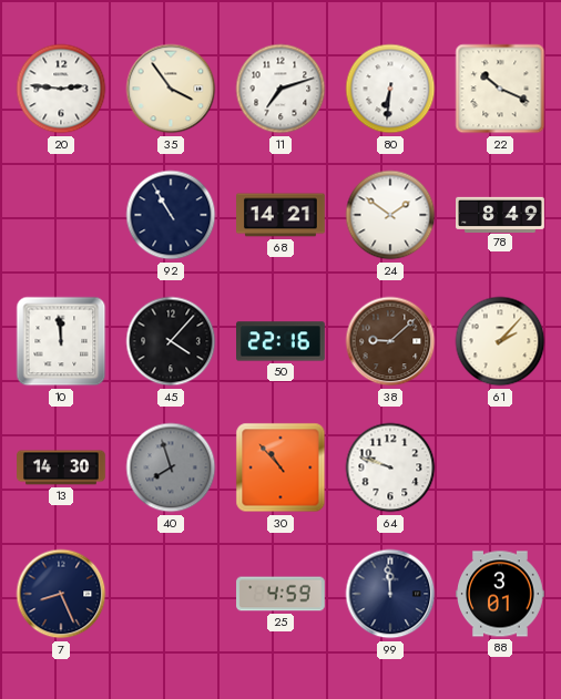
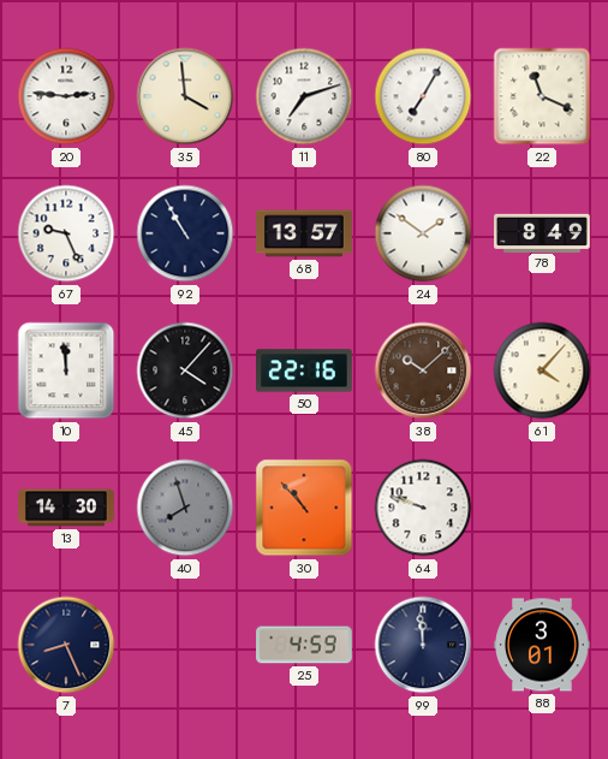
35: 3:54 -> 3:59
80: 6:31 -> 7:05
22: 10:19 -> 11:19
67: none -> 9:26
68: 14:21 -> 13:57
38: 9:08 -> 10:08
61: 2:07 -> 4:07
